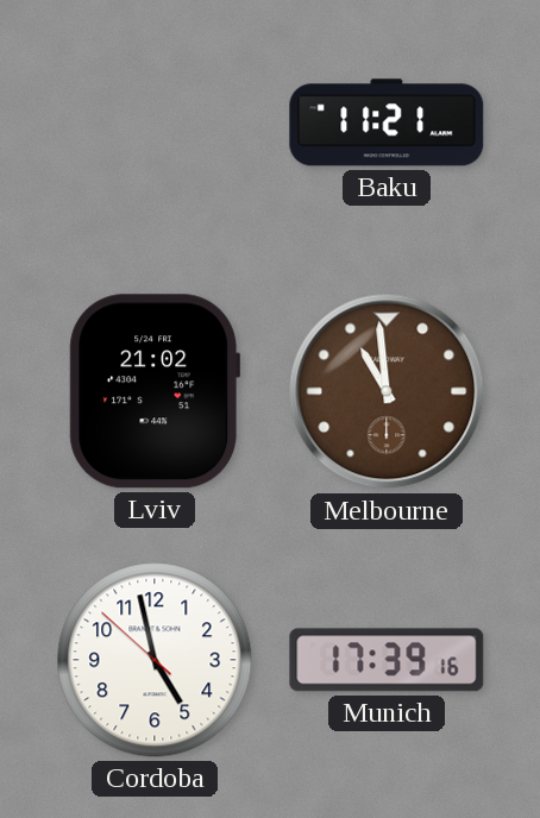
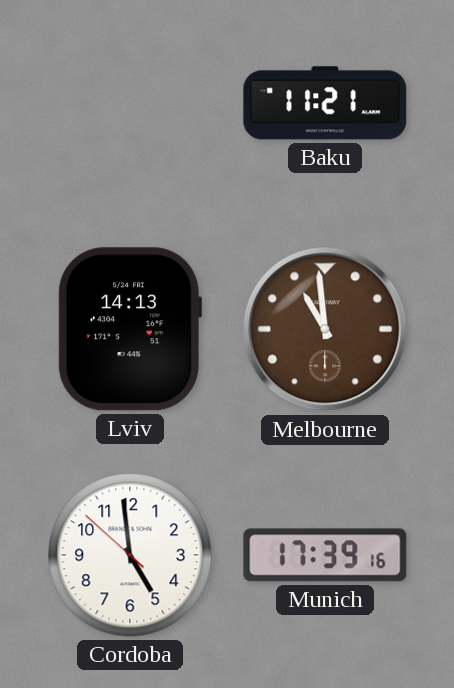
Lviv: 21:02 -> 14:13
Cordoba: 4:57 -> 4:58
